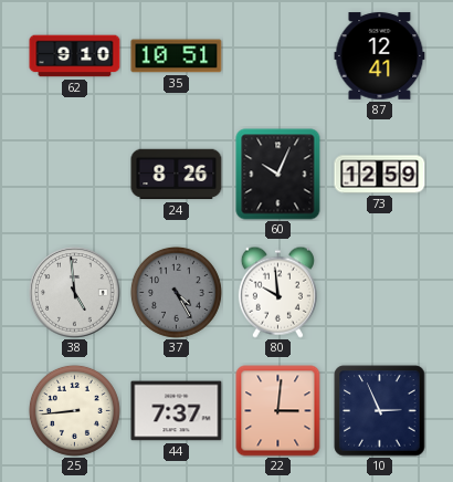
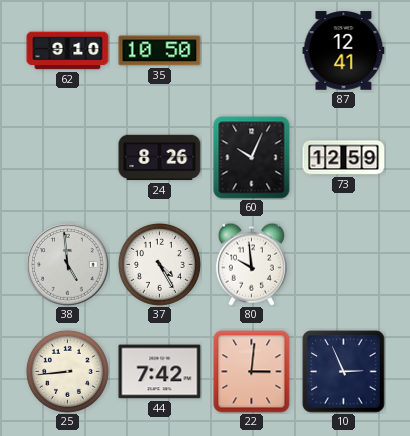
35: 10:51 -> 10:50
37 dial: grey -> white
44: 7:37 -> 7:42
